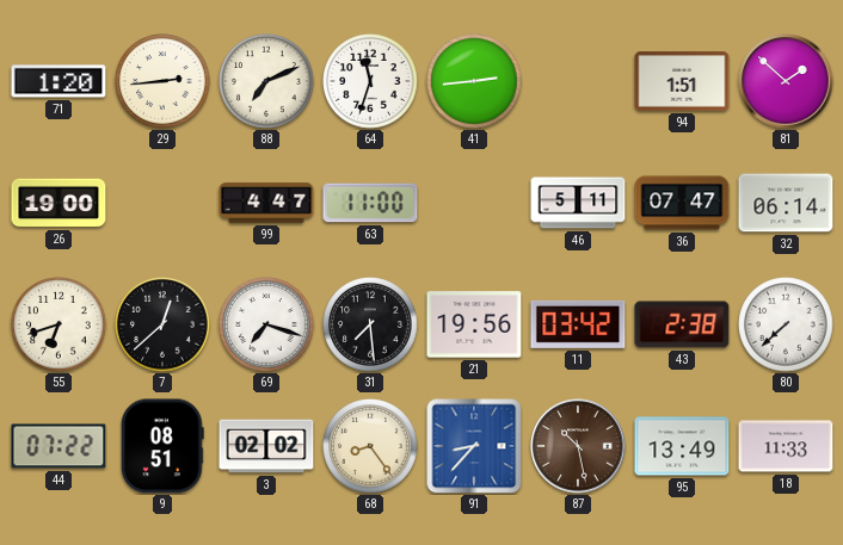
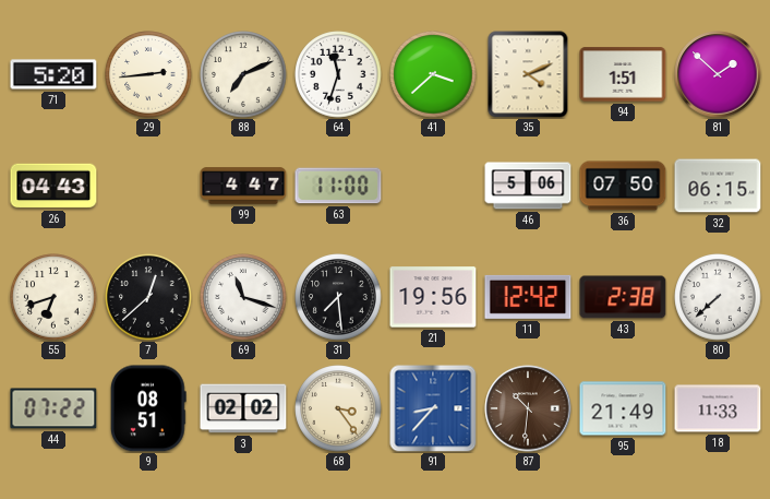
71: 1:20 -> 5:20
41: 2:44 -> 3:38
35: none -> 4:11
26: 19:00 -> 04:43
46: 5:11 -> 5:06
36: 07:47 -> 07:50
32: 06:14 -> 06:15
69: 7:18 -> 11:18
11: 03:42 -> 12:42
68: 8:24 -> 3:24
87: 10:28 -> 10:31
95: 13:49 -> 21:49
